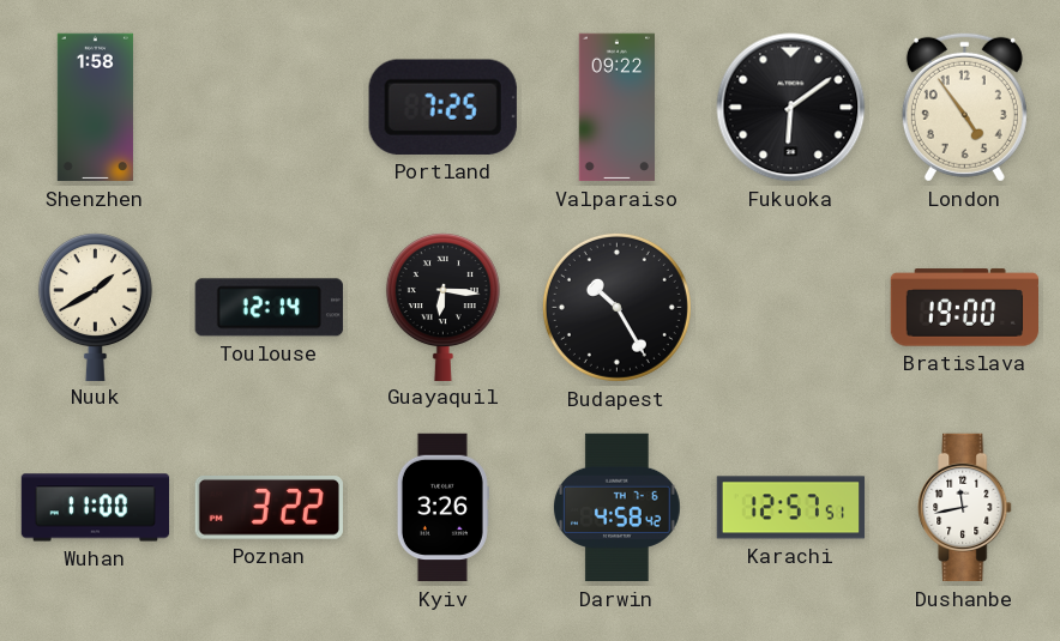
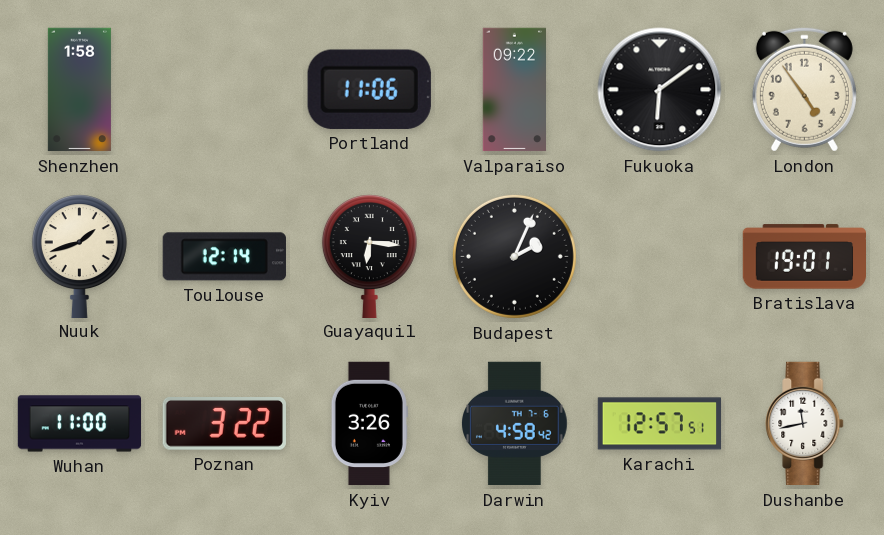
Portland: 7:25 -> 11:06
Nuuk: 1:40 -> 1:42
Budapest: 10:25 -> 2:04
Bratislava: 19:00 -> 19:01
